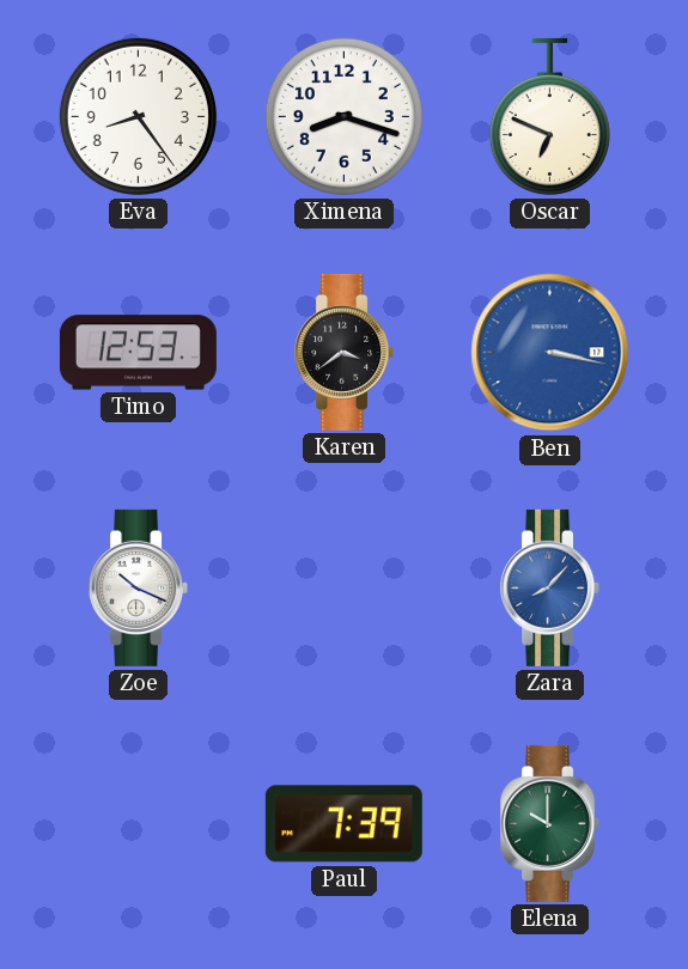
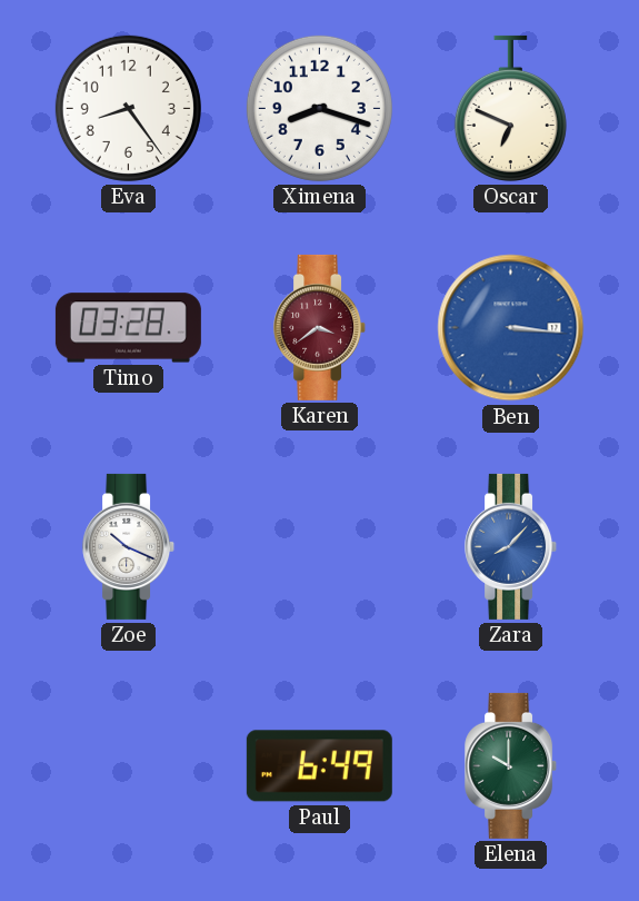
Timo: 12:53 -> 03:28
Karen dial: black -> burgundy
Ben: 3:17 -> 3:16
Paul: 7:39 -> 6:49
